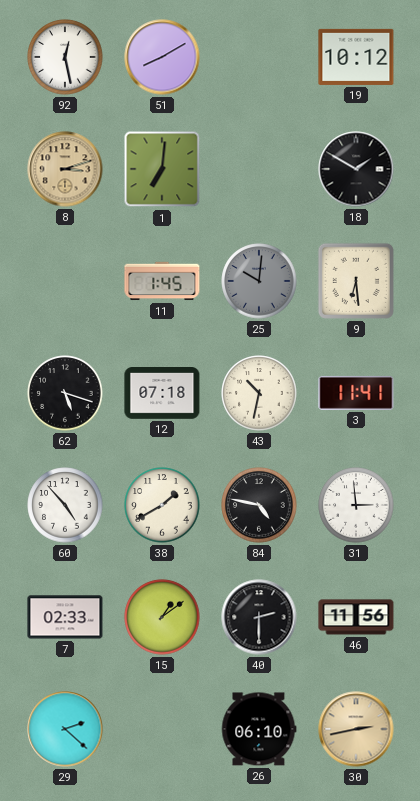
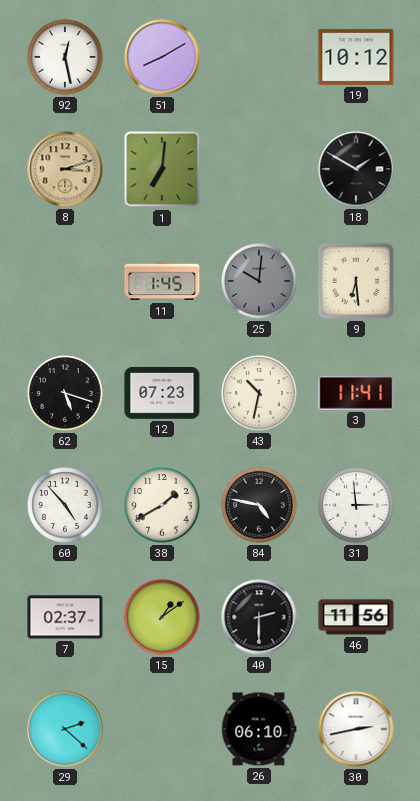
12: 07:18 -> 07:23
7: 02:33 -> 02:37
30 dial: champagne -> white
